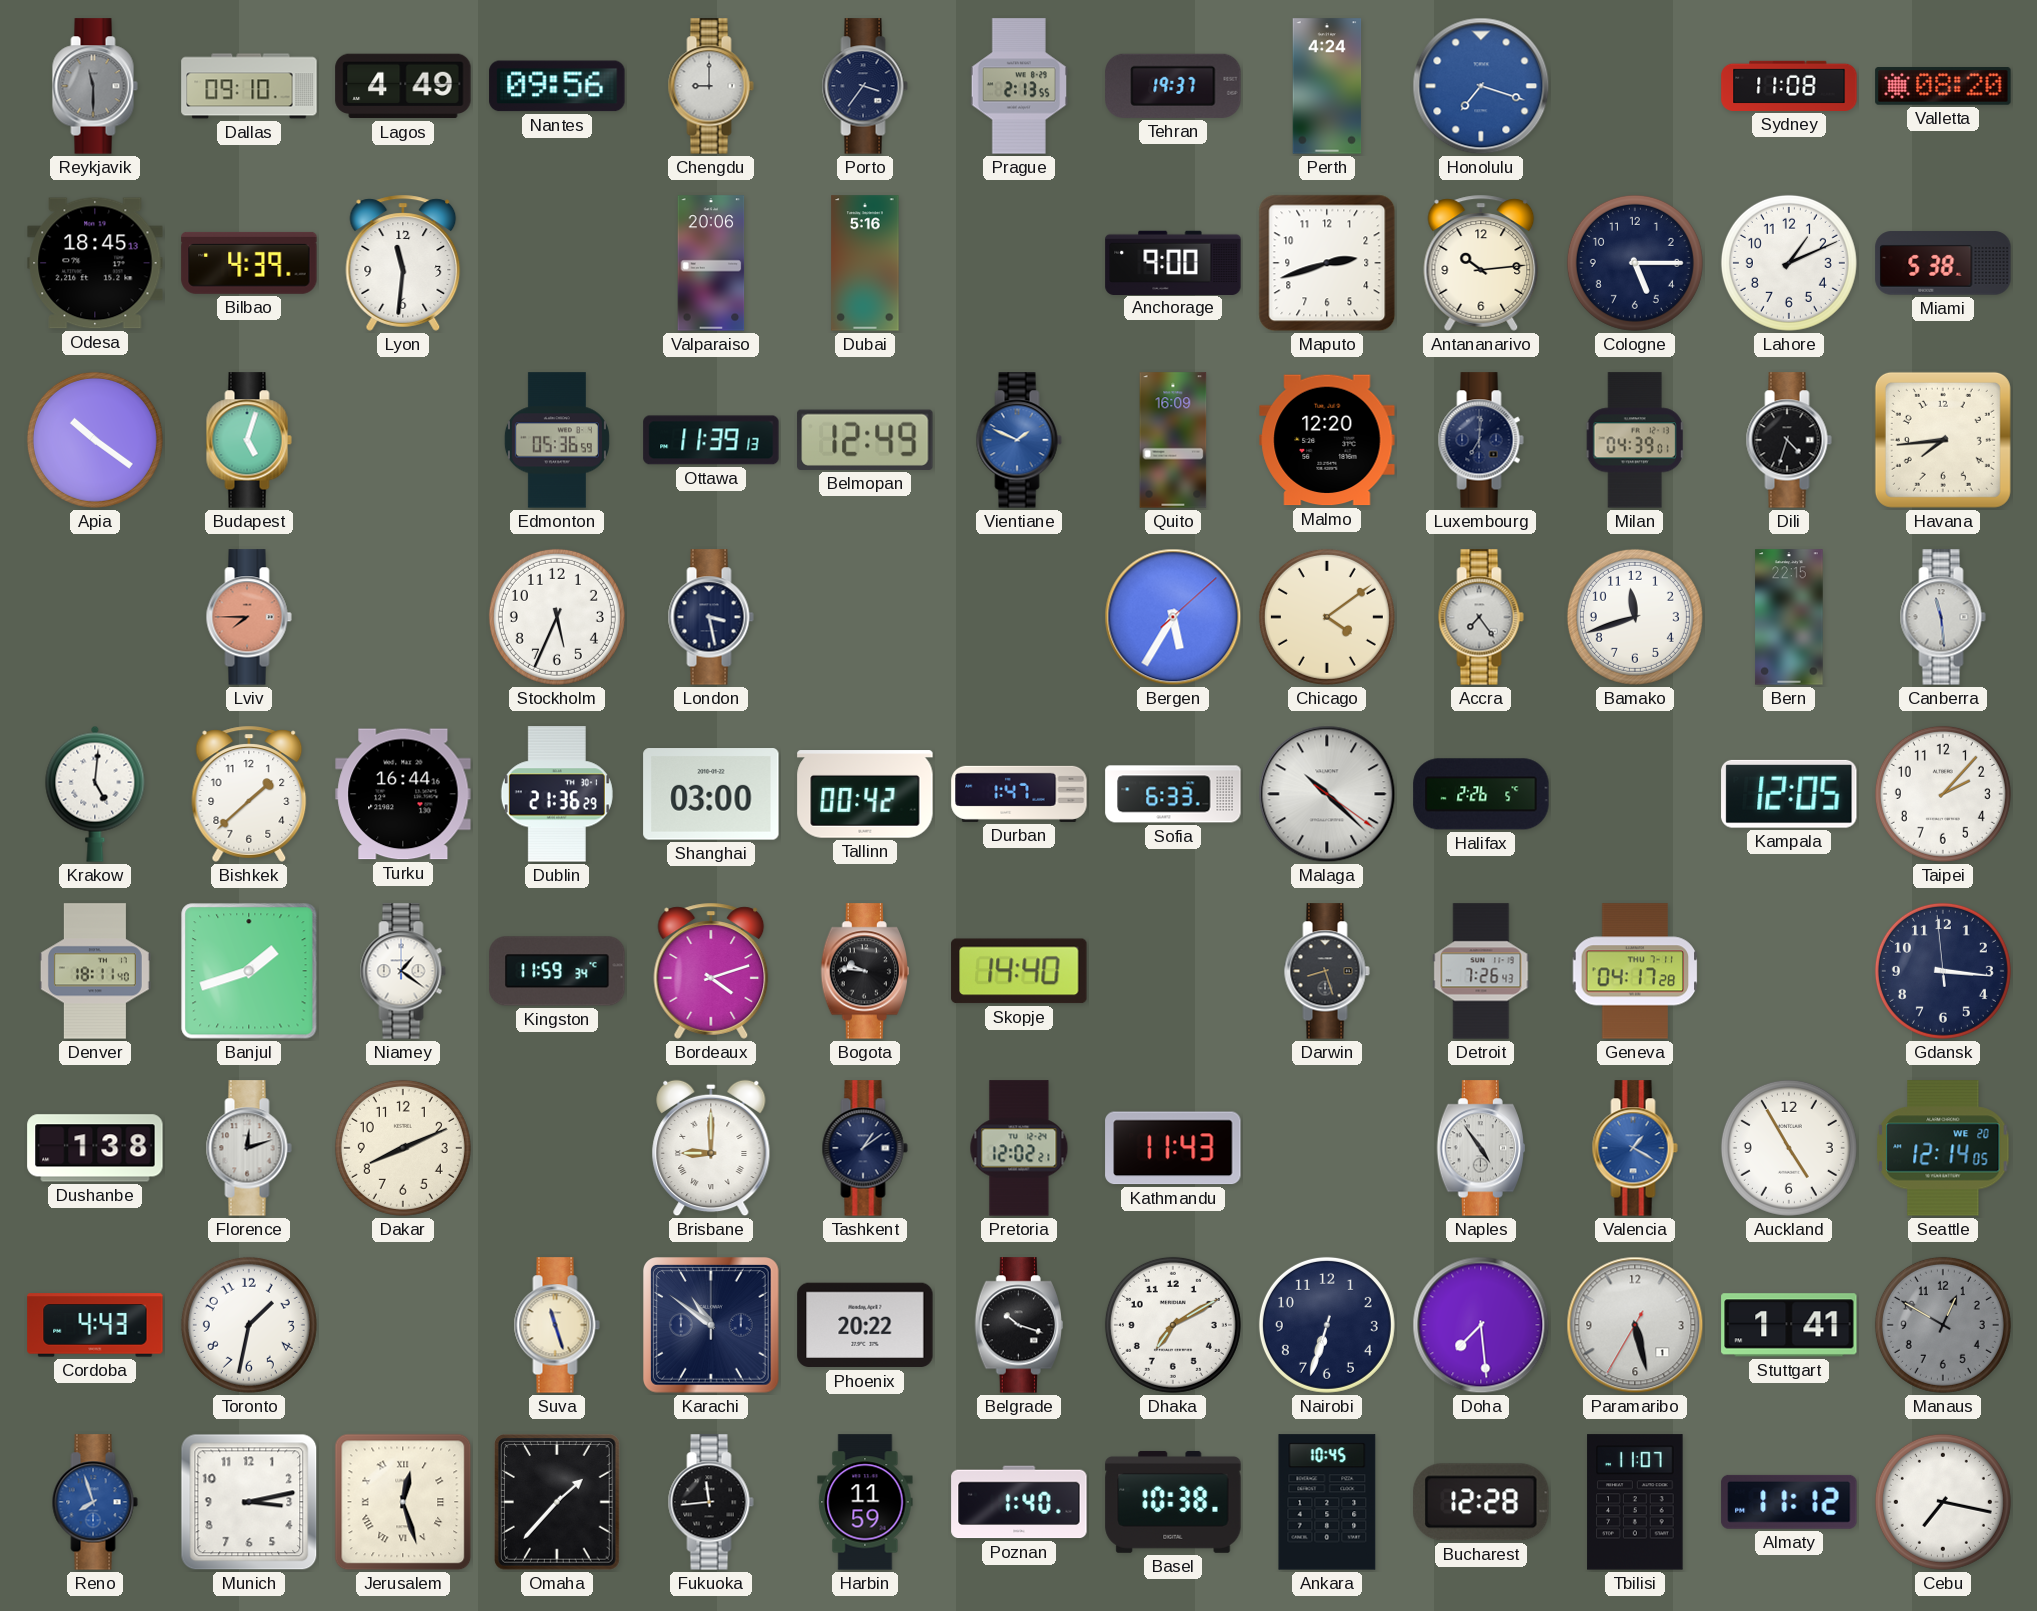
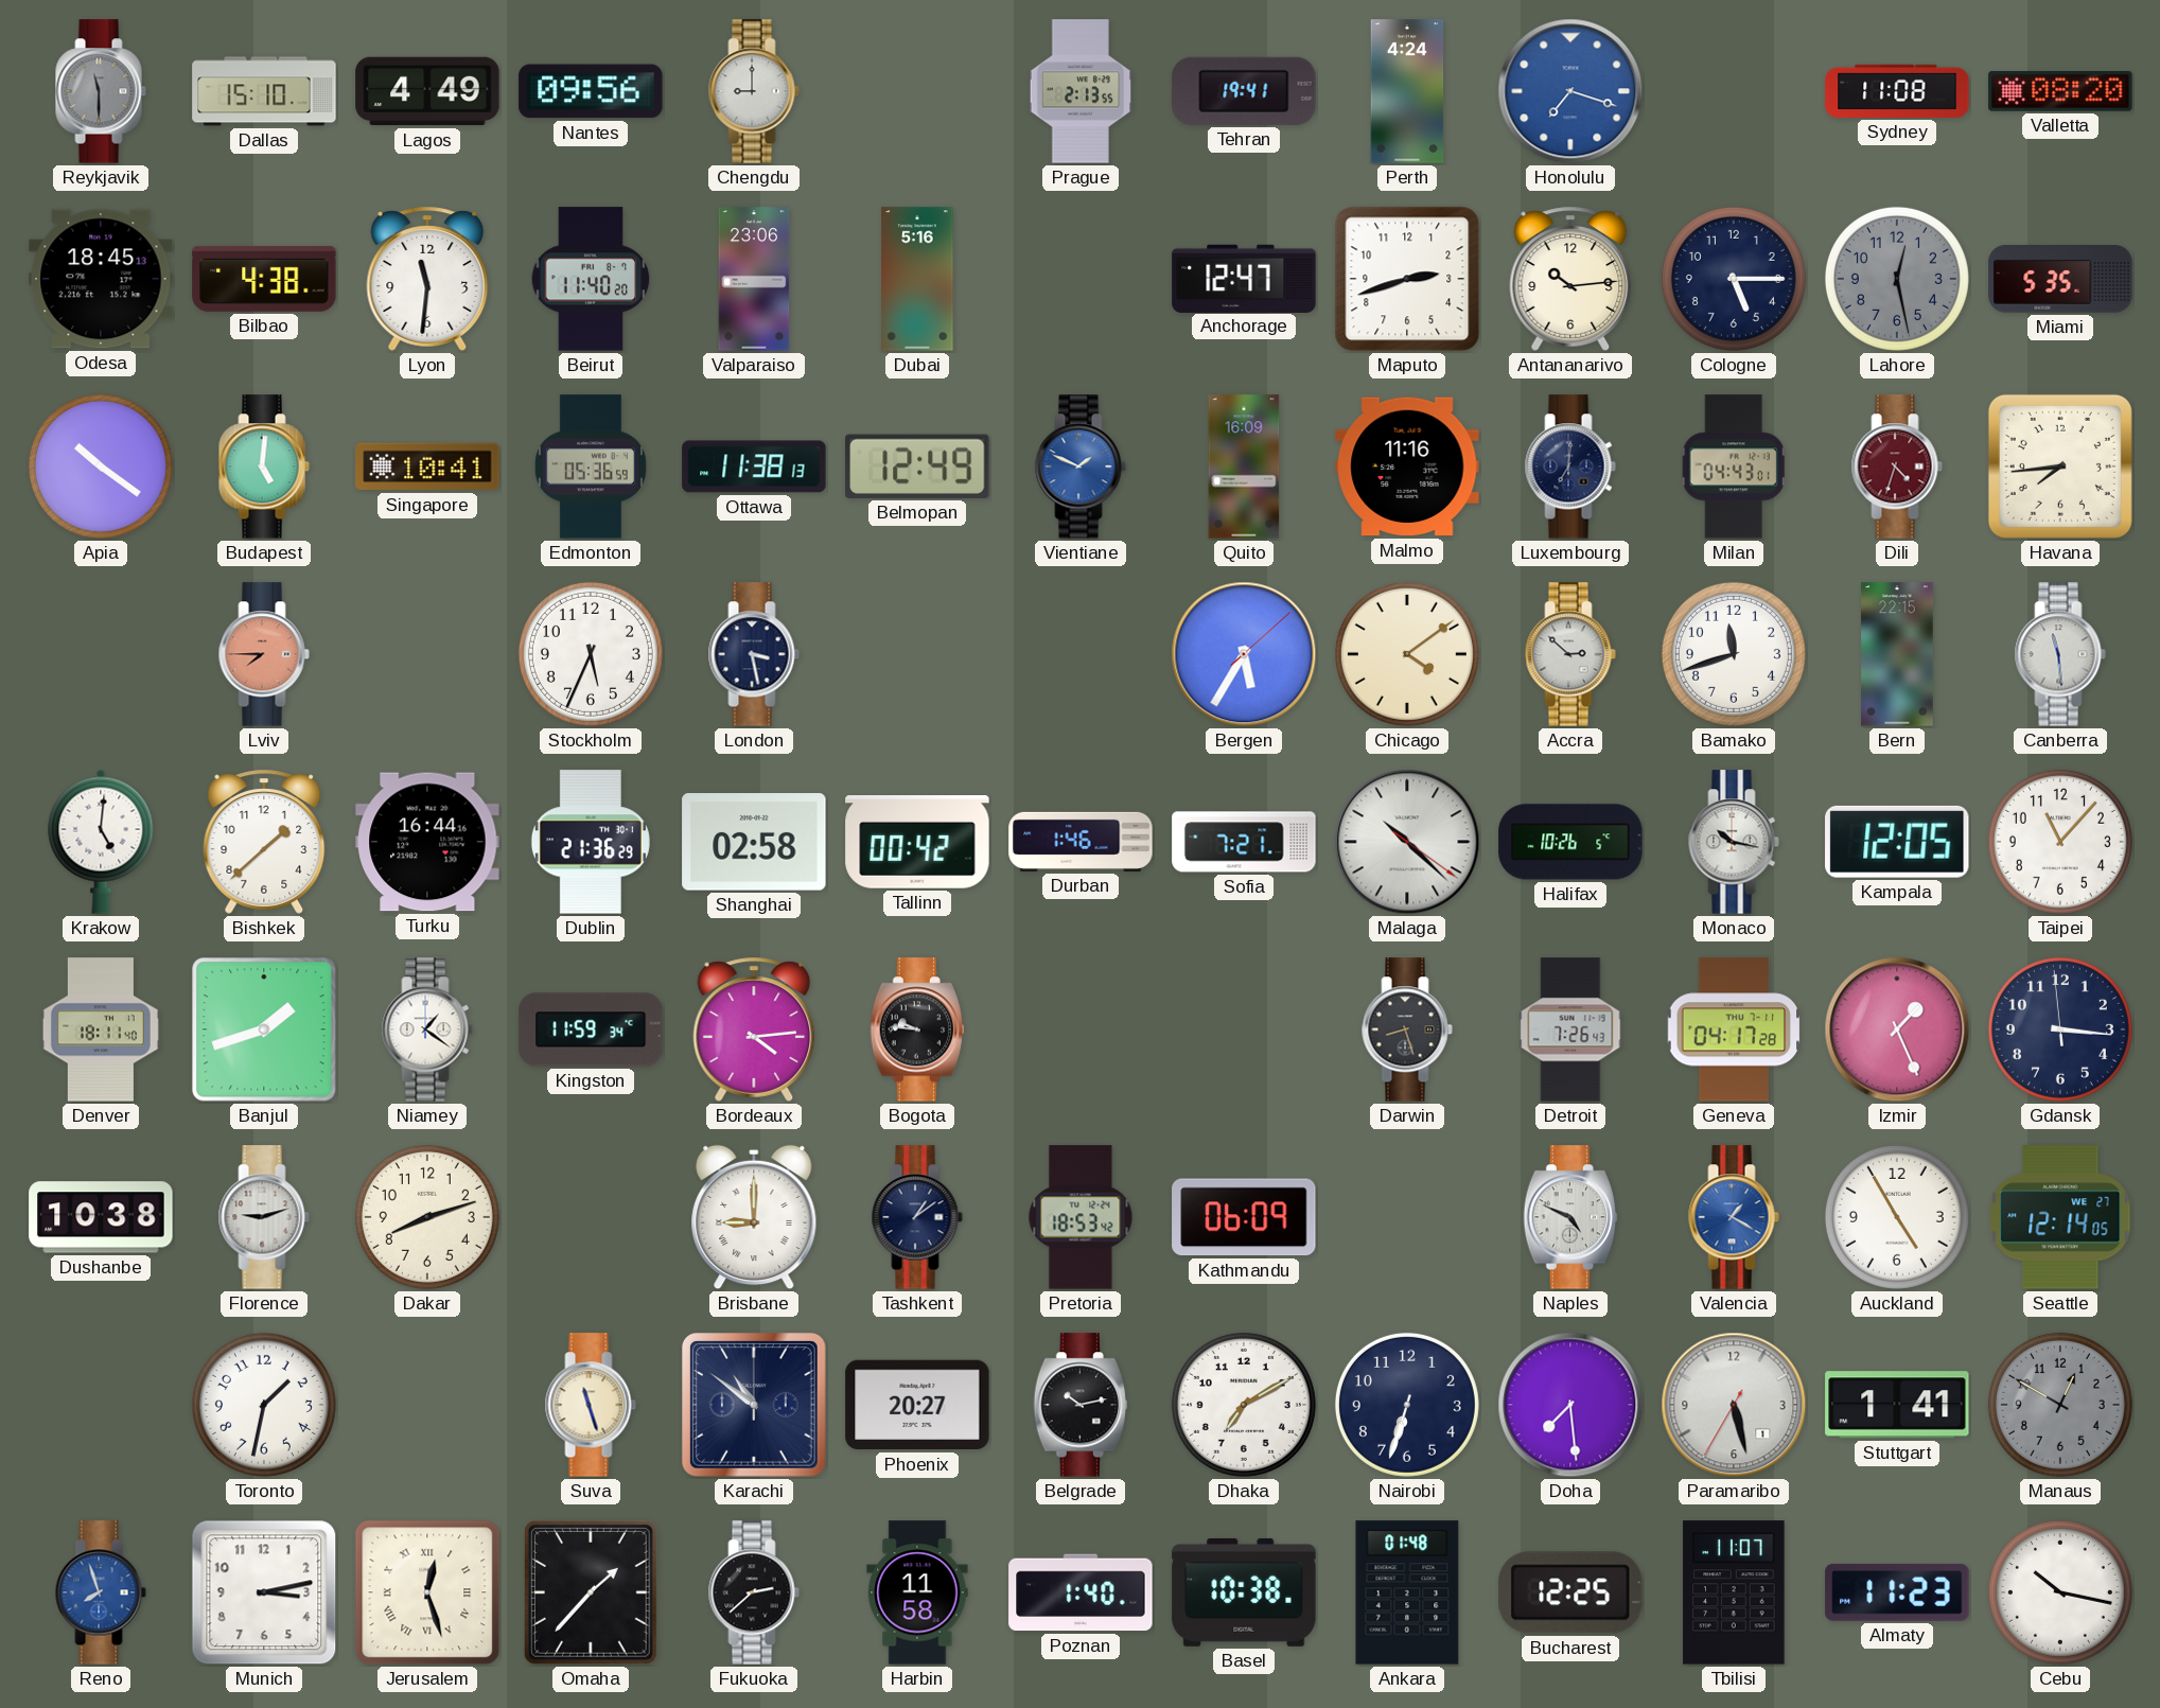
Dallas: 09:10 -> 15:10
Porto: 3:36 -> none
Tehran: 19:37 -> 19:41
Bilbao: 4:39 -> 4:38
Beirut: none -> 11:40
Valparaiso: 20:06 -> 23:06
Anchorage: 9:00 -> 12:47
Lahore: 1:11 -> 12:28
Lahore dial: white -> grey
Miami: 5:38 -> 5:35
Budapest: 5:03 -> 5:01
Singapore: none -> 10:41
Ottawa: 11:39 -> 11:38
Malmo: 12:20 -> 11:16
Milan: 04:39 -> 04:43
Dili dial: black -> burgundy
Accra: 7:24 -> 2:52
Shanghai: 03:00 -> 02:58
Durban: 1:47 -> 1:46
Sofia: 6:33 -> 7:21
Halifax: 2:26 -> 10:26
Monaco: none -> 10:17
Taipei: 2:07 -> 11:07
Bordeaux: 4:12 -> 4:14
Skopje: 14:40 -> none
Izmir: none -> 1:26
Dushanbe: 1:38 -> 10:38
Florence: 12:12 -> 9:12
Dakar: 8:11 -> 8:12
Pretoria: 12:02 -> 18:53
Kathmandu: 11:43 -> 06:09
Naples: 4:54 -> 4:49
Seattle date: WE 20 -> WE 27
Cordoba: 4:43 -> none
Phoenix: 20:22 -> 20:27
Belgrade: 10:18 -> 10:13
Fukuoka: 11:44 -> 2:38
Harbin: 11:59 -> 11:58
Ankara: 10:45 -> 01:48
Bucharest: 12:28 -> 12:25
Almaty: 11:12 -> 11:23
Cebu: 7:17 -> 10:17
